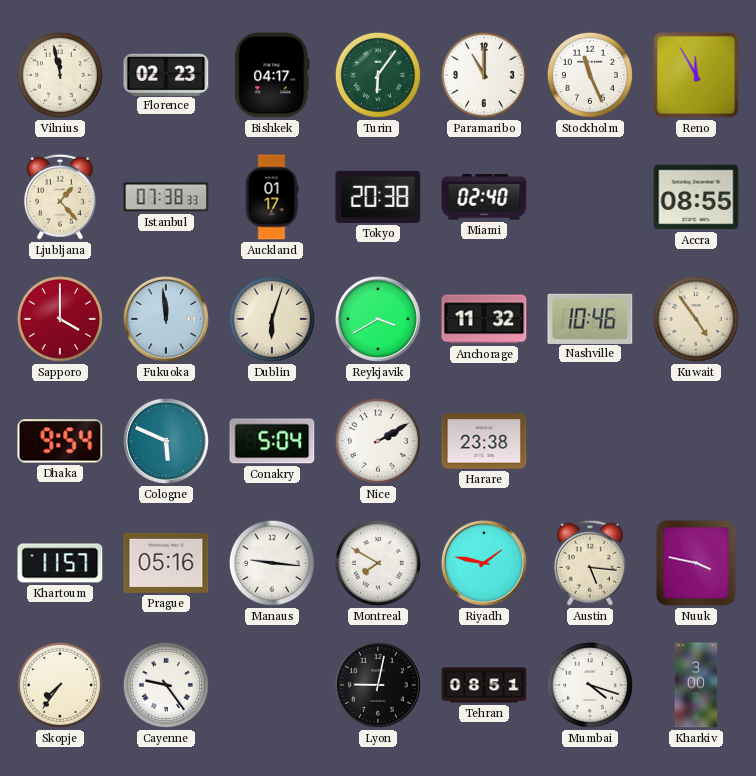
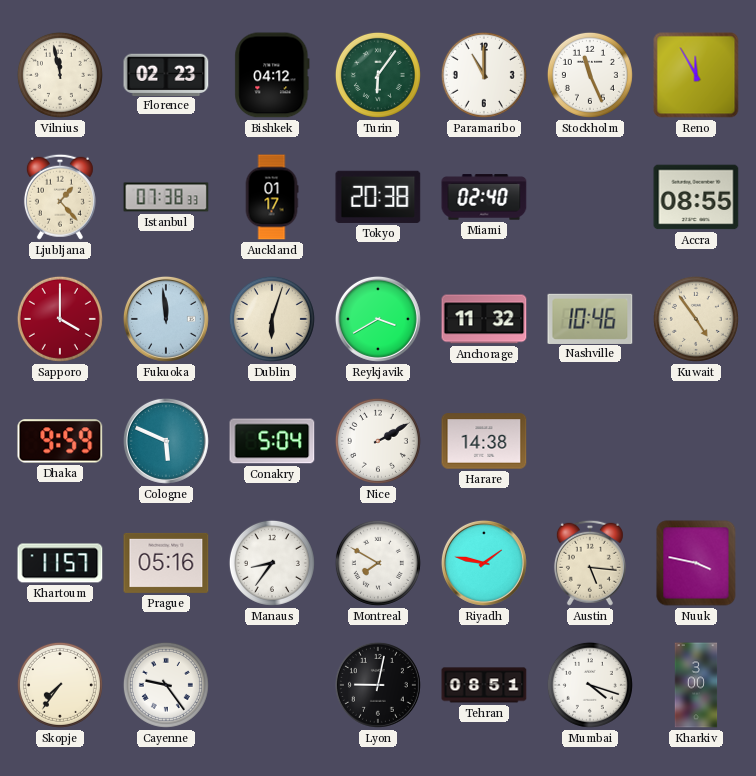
Bishkek: 04:17 -> 04:12
Dhaka: 9:54 -> 9:59
Harare: 23:38 -> 14:38
Manaus: 9:16 -> 8:36
